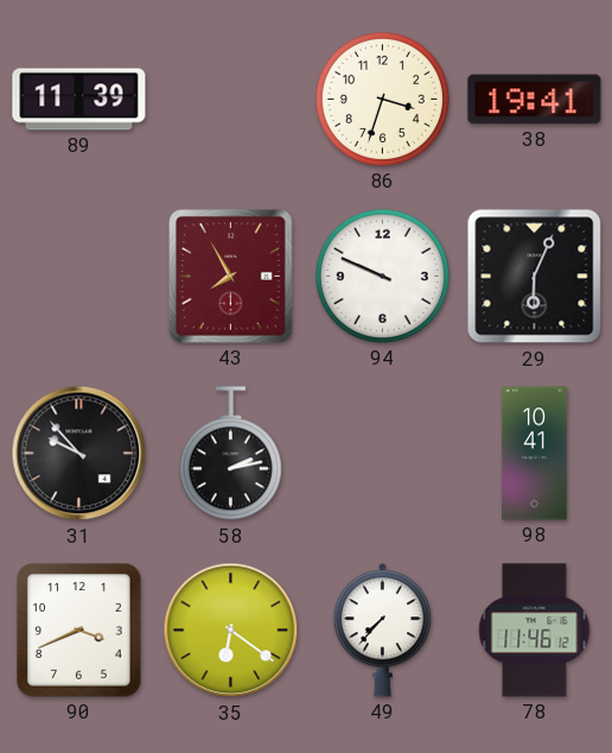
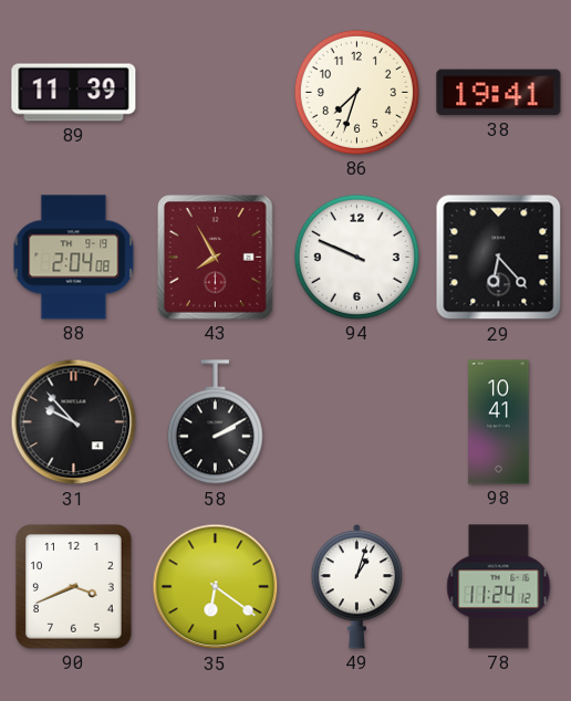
86: 3:33 -> 7:33
88: none -> 2:04
29: 6:04 -> 6:23
58: 2:13 -> 2:10
49: 7:37 -> 1:03
78: 11:46 -> 11:24
